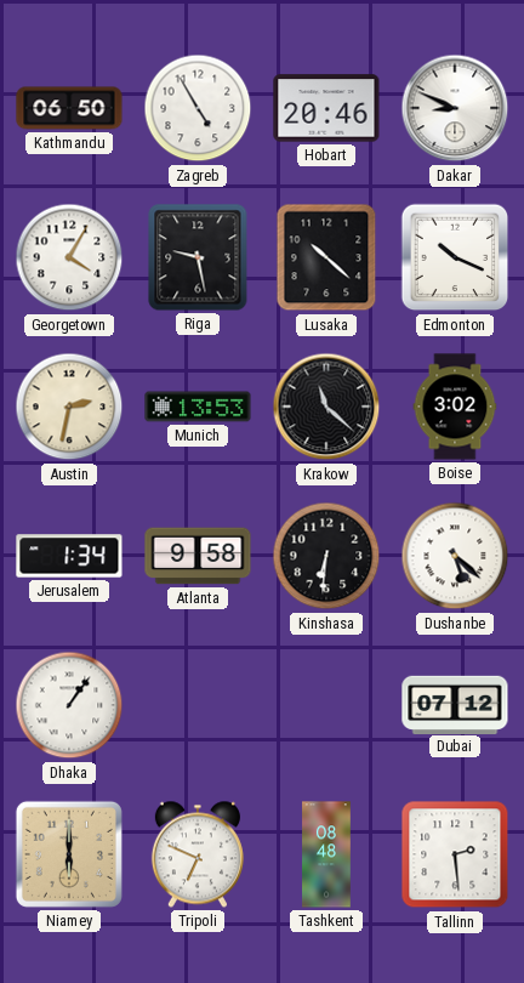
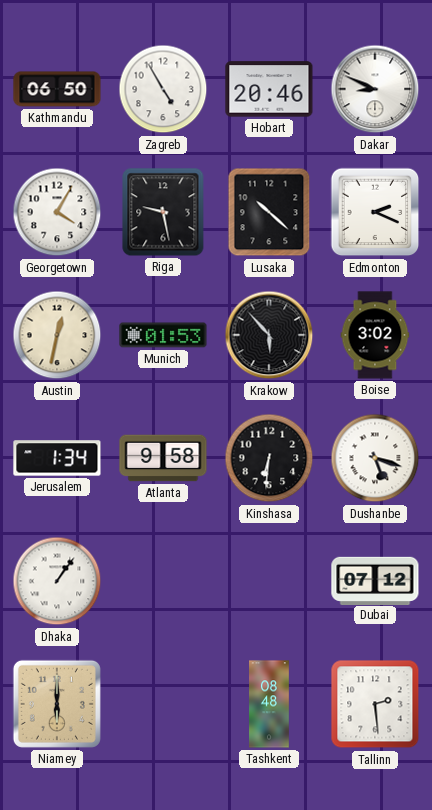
Edmonton: 10:19 -> 2:19
Austin: 2:32 -> 12:32
Munich: 13:53 -> 01:53
Krakow: 11:22 -> 5:53
Dushanbe: 5:22 -> 5:18
Tripoli: 6:49 -> none
